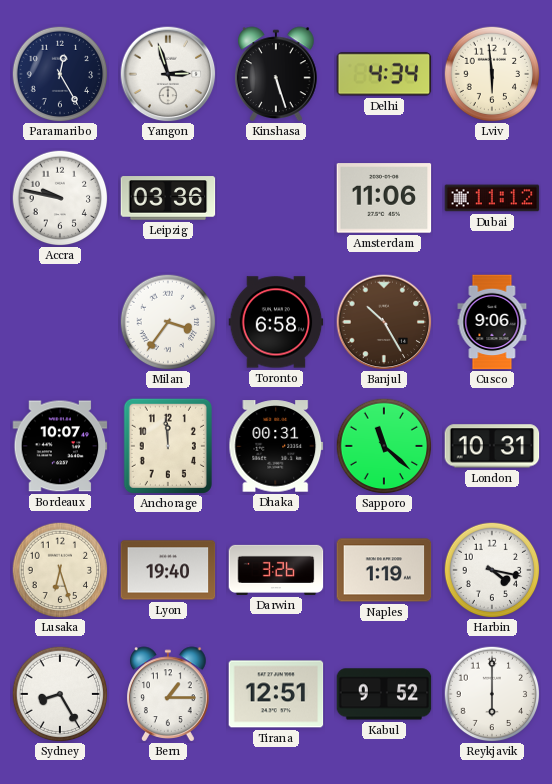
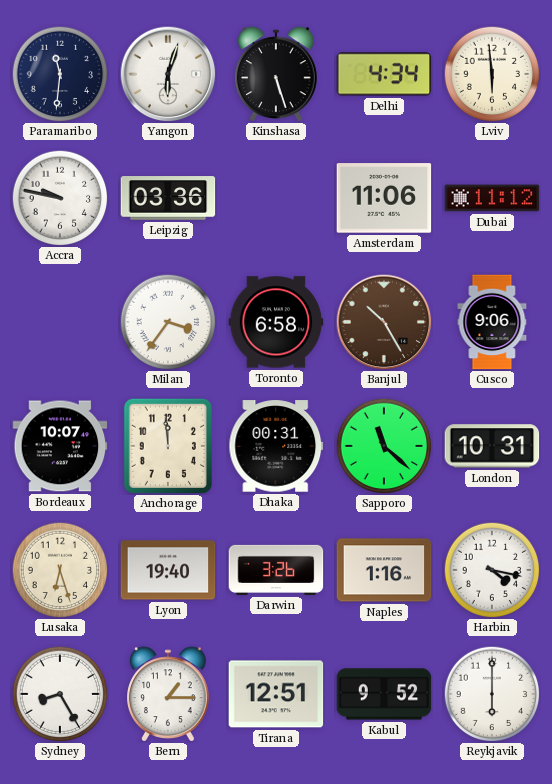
Paramaribo: 12:25 -> 11:31
Yangon: 2:57 -> 6:03
Naples: 1:19 -> 1:16
